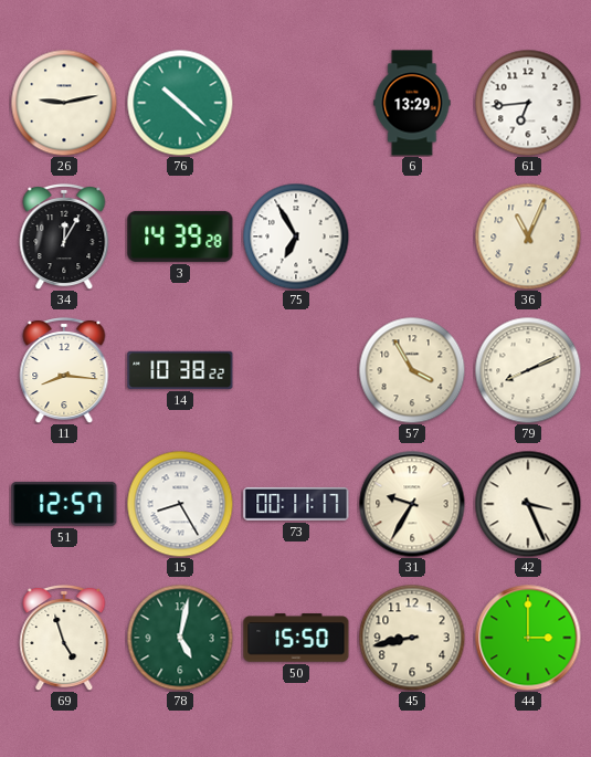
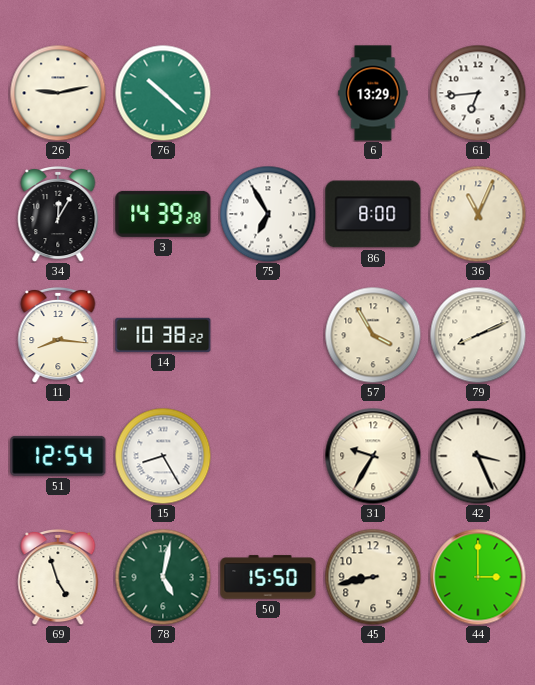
86: none -> 8:00
51: 12:57 -> 12:54
73: 00:11 -> none
